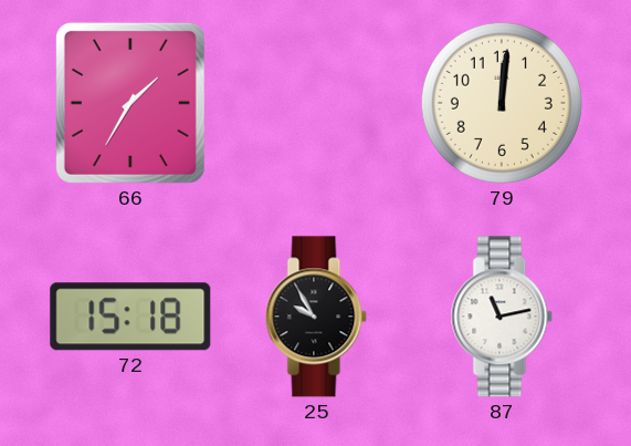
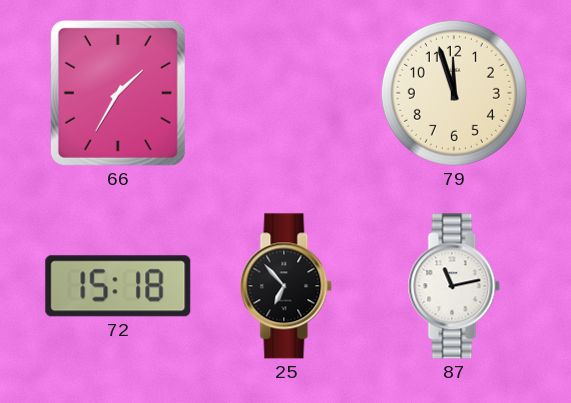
79: 12:01 -> 11:57
25: 9:55 -> 6:53
